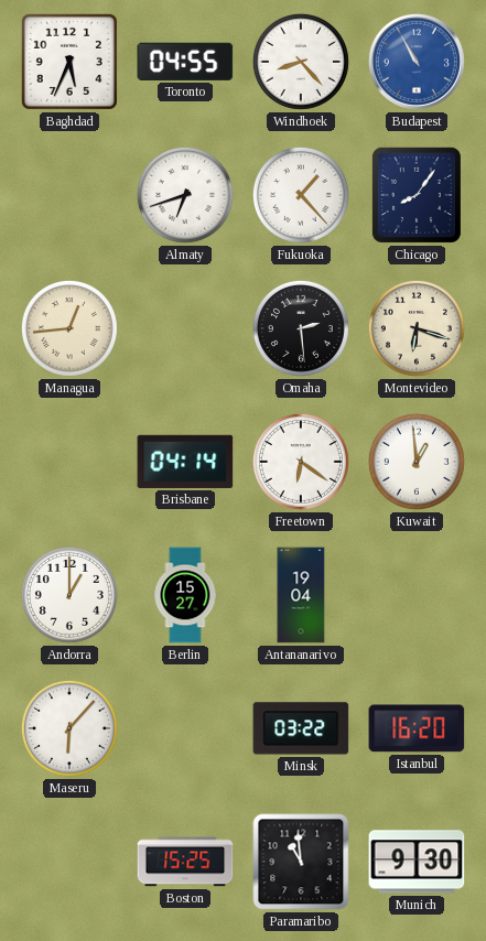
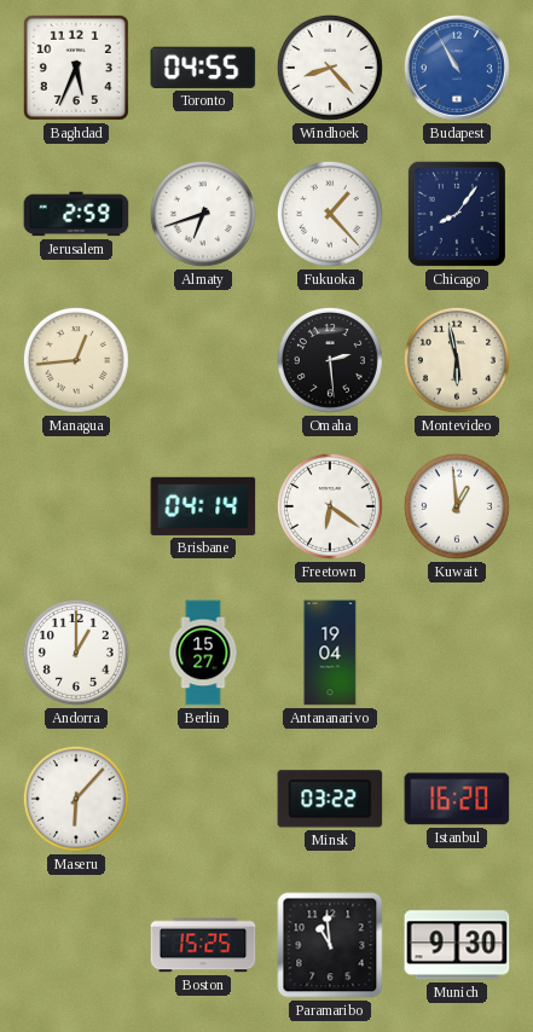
Jerusalem: none -> 2:59
Montevideo: 6:18 -> 5:58
